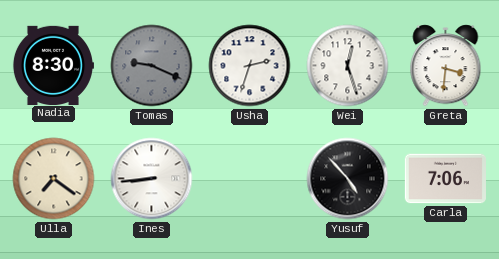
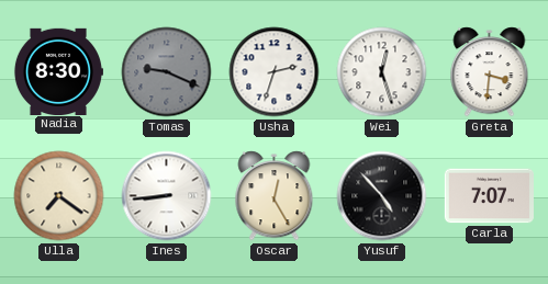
Oscar: none -> 12:25
Carla: 7:06 -> 7:07
